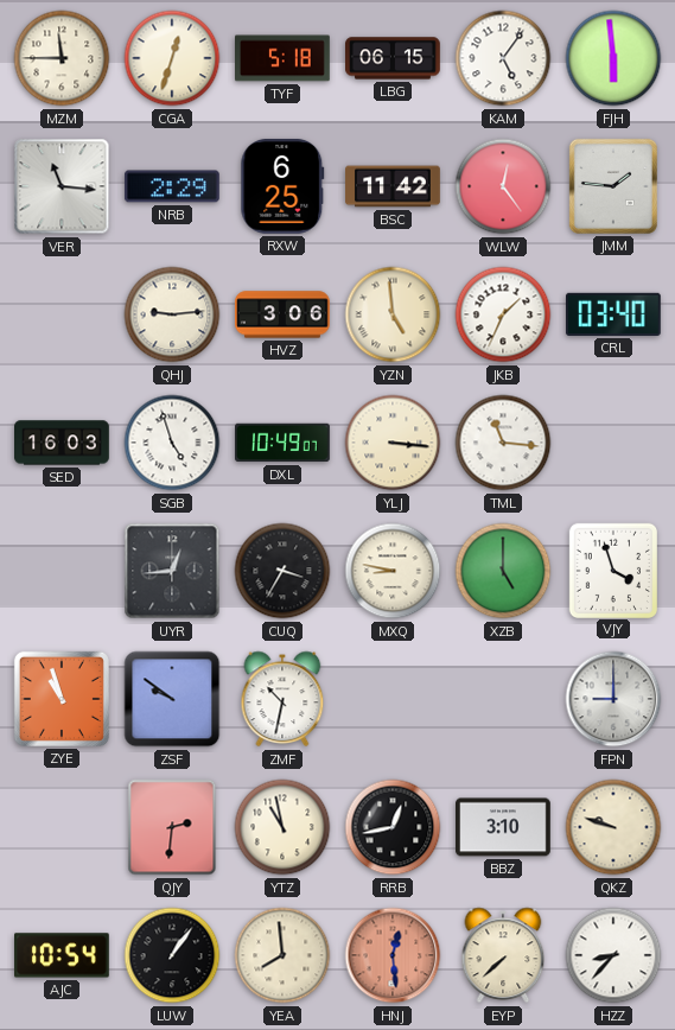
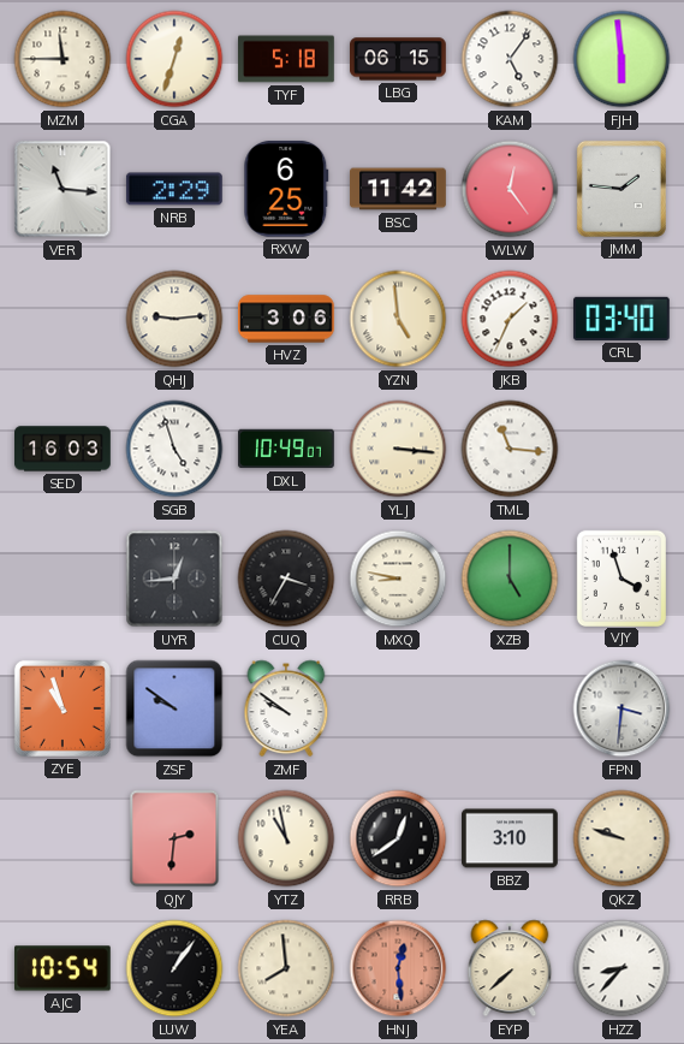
ZMF: 10:32 -> 9:51
FPN: 9:00 -> 3:31
RRB: 12:43 -> 12:39
